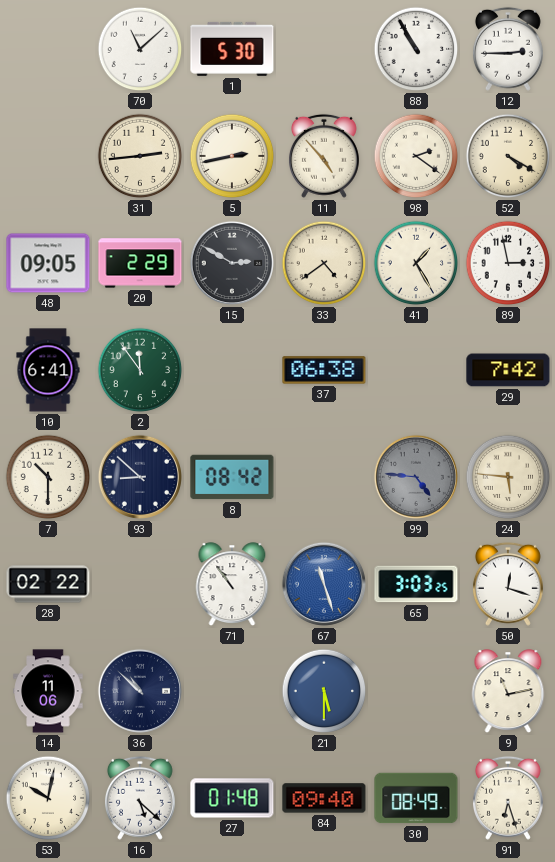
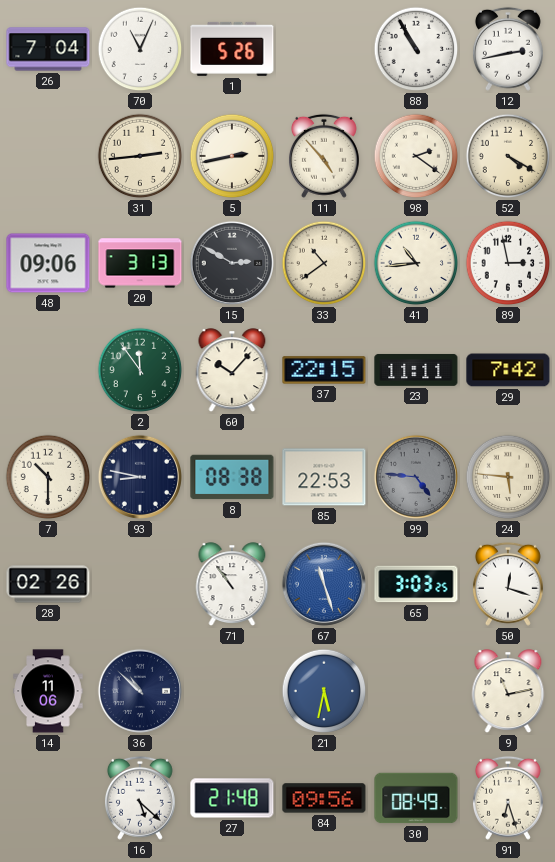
26: none -> 7:04
70: 11:08 -> 11:04
1: 5:30 -> 5:26
12: 2:45 -> 2:43
48: 09:05 -> 09:06
20: 2:29 -> 3:13
33: 4:39 -> 10:39
41: 1:25 -> 10:44
10: 6:41 -> none
60: none -> 10:07
37: 06:38 -> 22:15
23: none -> 11:11
93: 8:52 -> 8:47
8: 08:42 -> 08:38
85: none -> 22:53
28: 02:22 -> 02:26
21: 5:30 -> 5:32
53: 10:02 -> none
27: 01:48 -> 21:48
84: 09:40 -> 09:56
